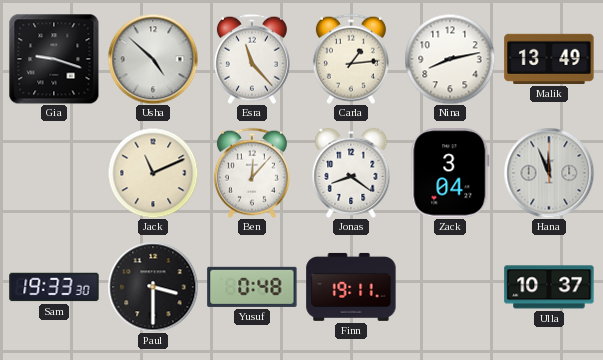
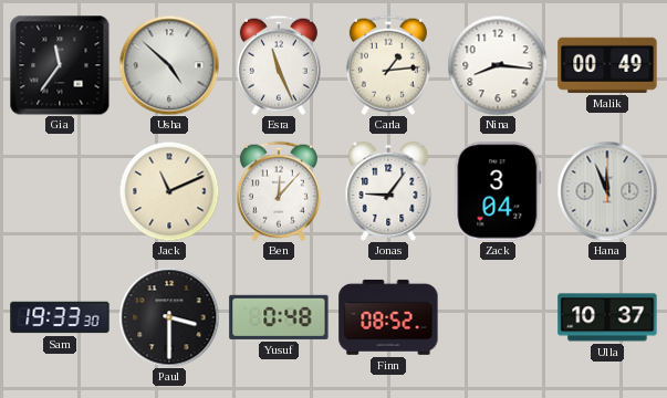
Gia: 9:18 -> 11:36
Esra: 11:23 -> 11:26
Nina: 8:13 -> 8:16
Malik: 13:49 -> 00:49
Jonas: 8:21 -> 9:06
Finn: 19:11 -> 08:52
